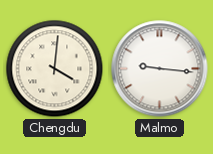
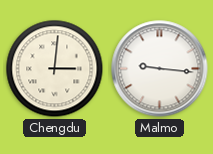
Chengdu: 4:01 -> 3:01
